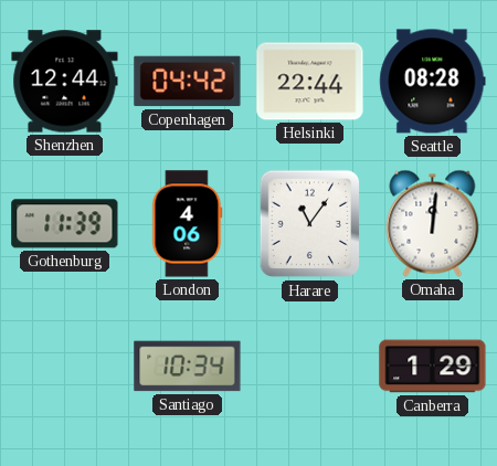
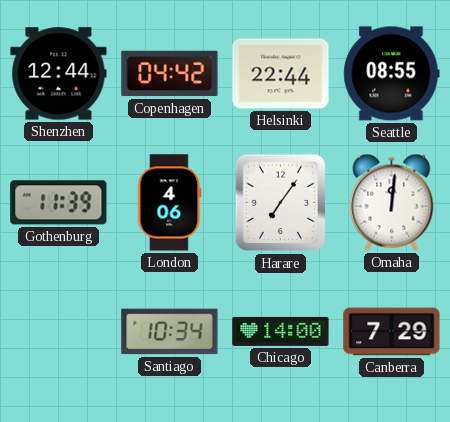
Seattle: 08:28 -> 08:55
Harare: 11:06 -> 7:06
Chicago: none -> 14:00
Canberra: 1:29 -> 7:29
